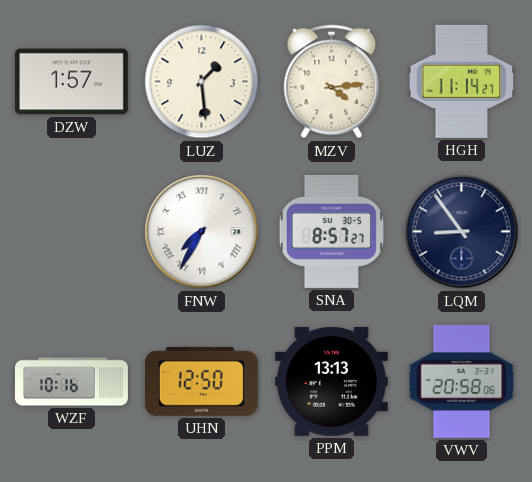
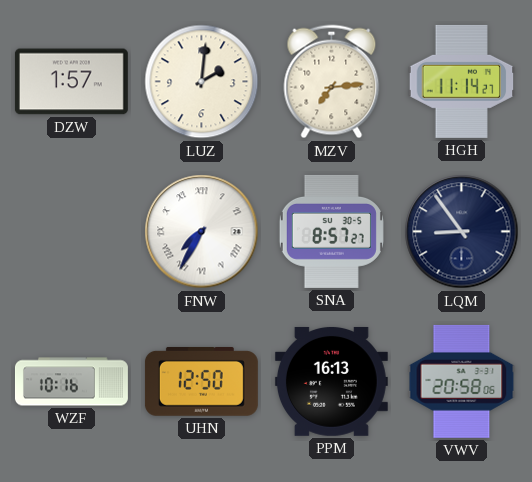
LUZ: 1:29 -> 2:01
MZV: 4:14 -> 7:14
PPM: 13:13 -> 16:13
